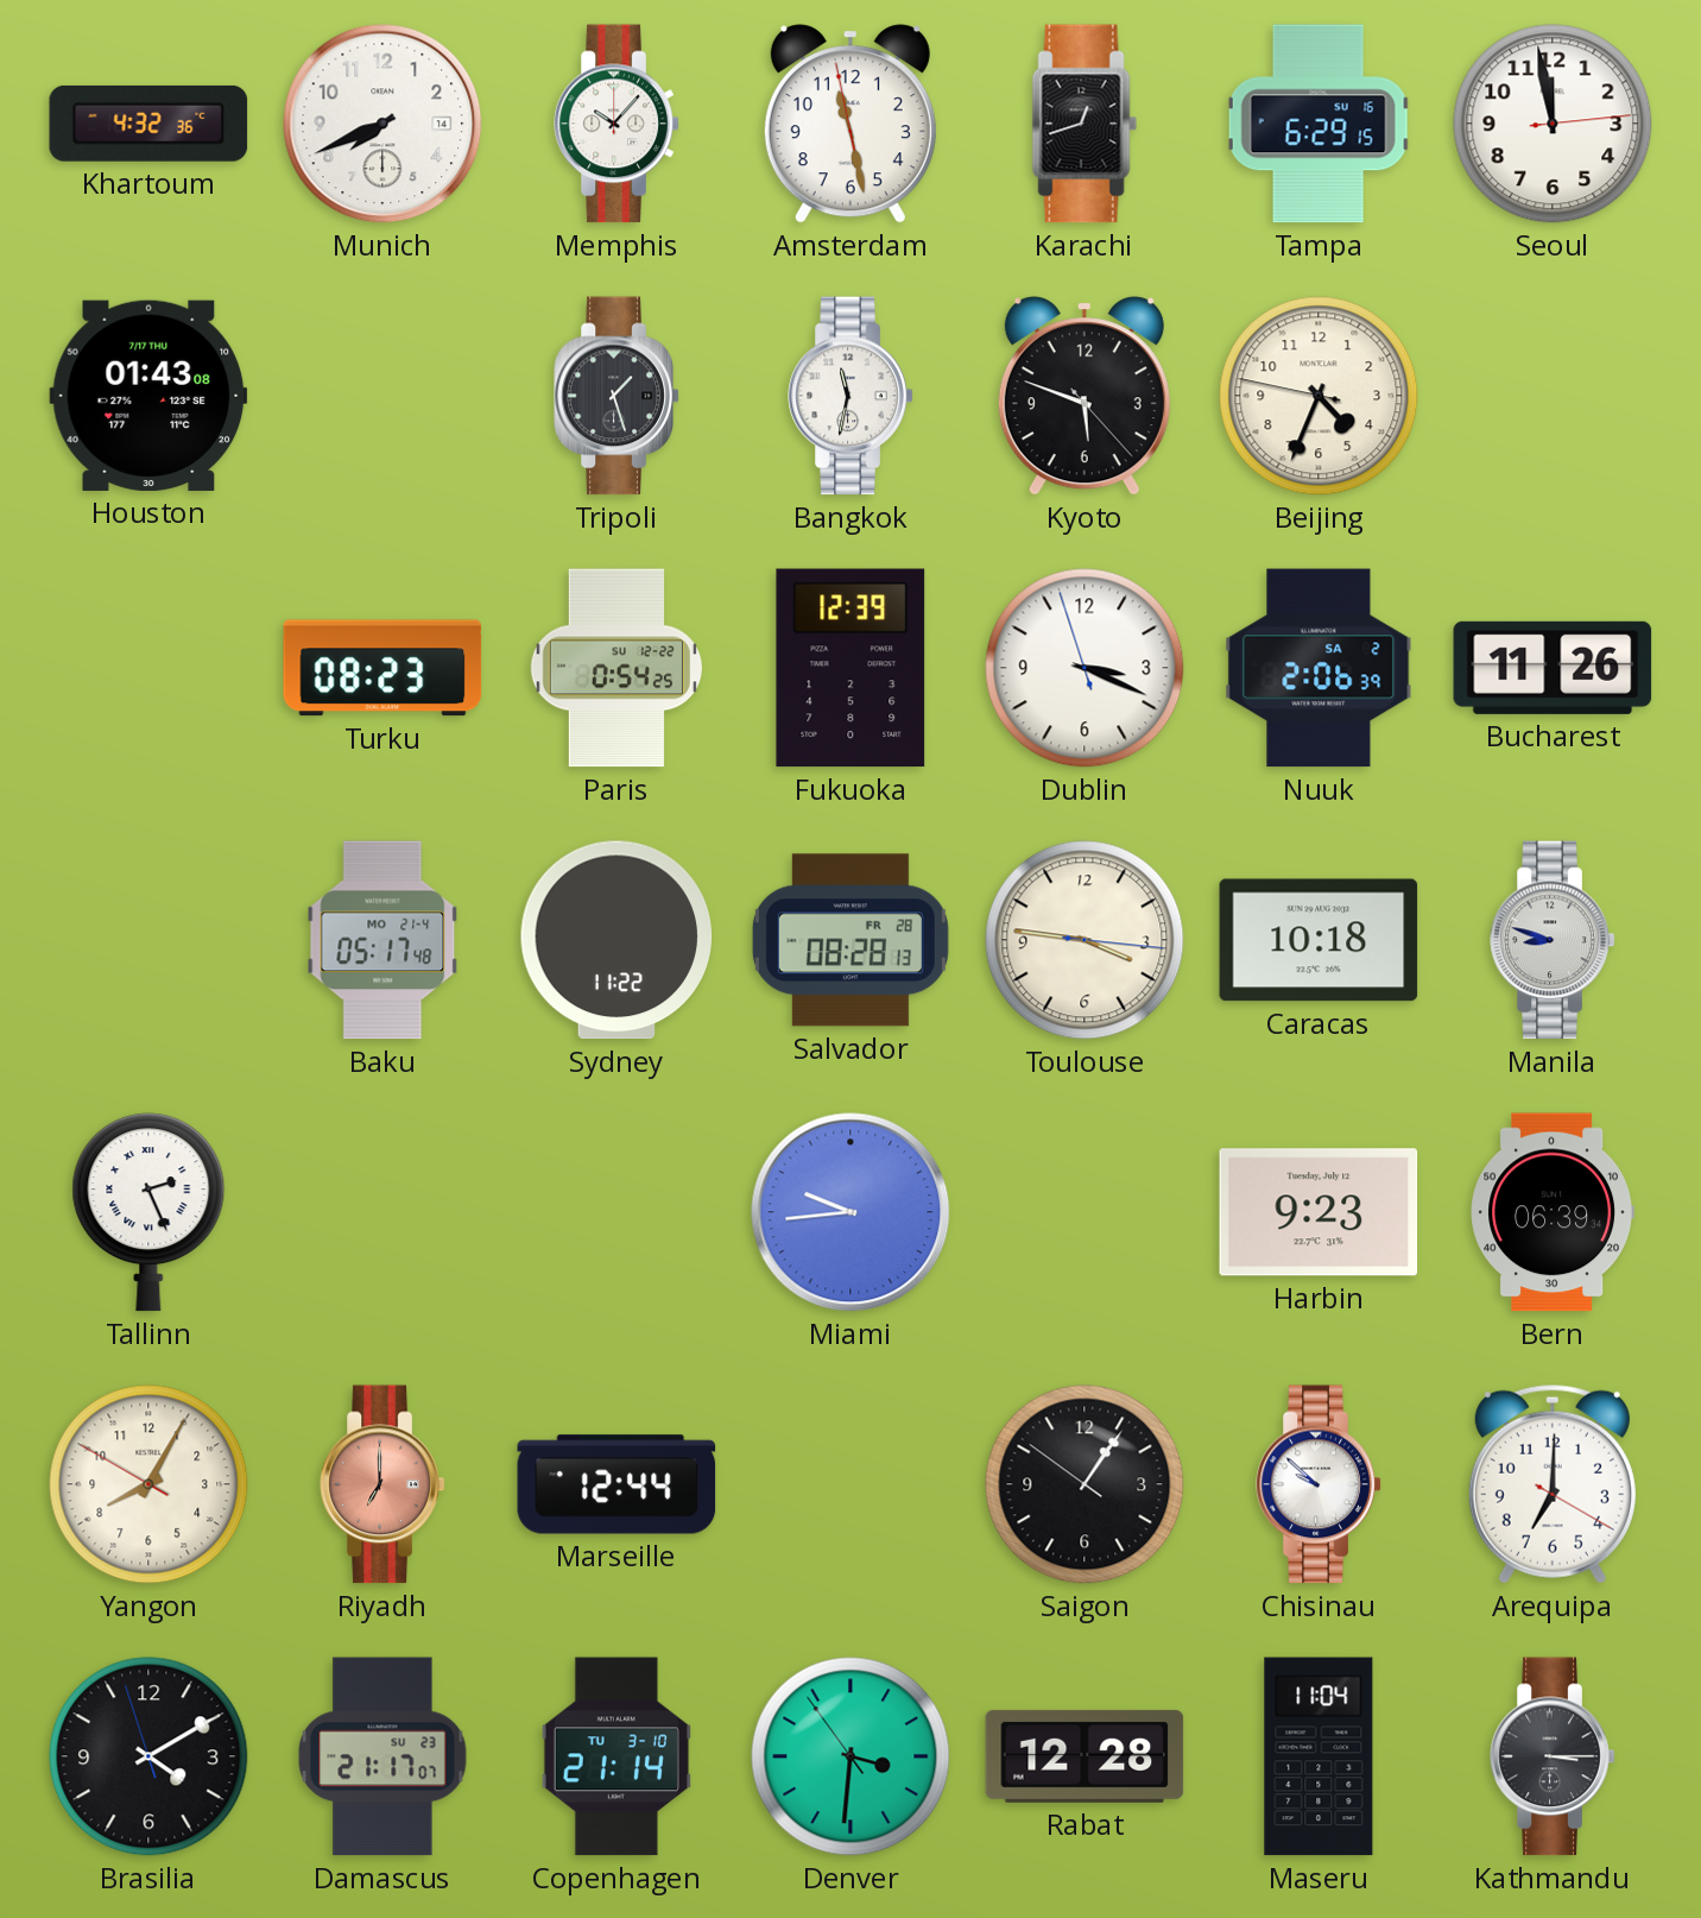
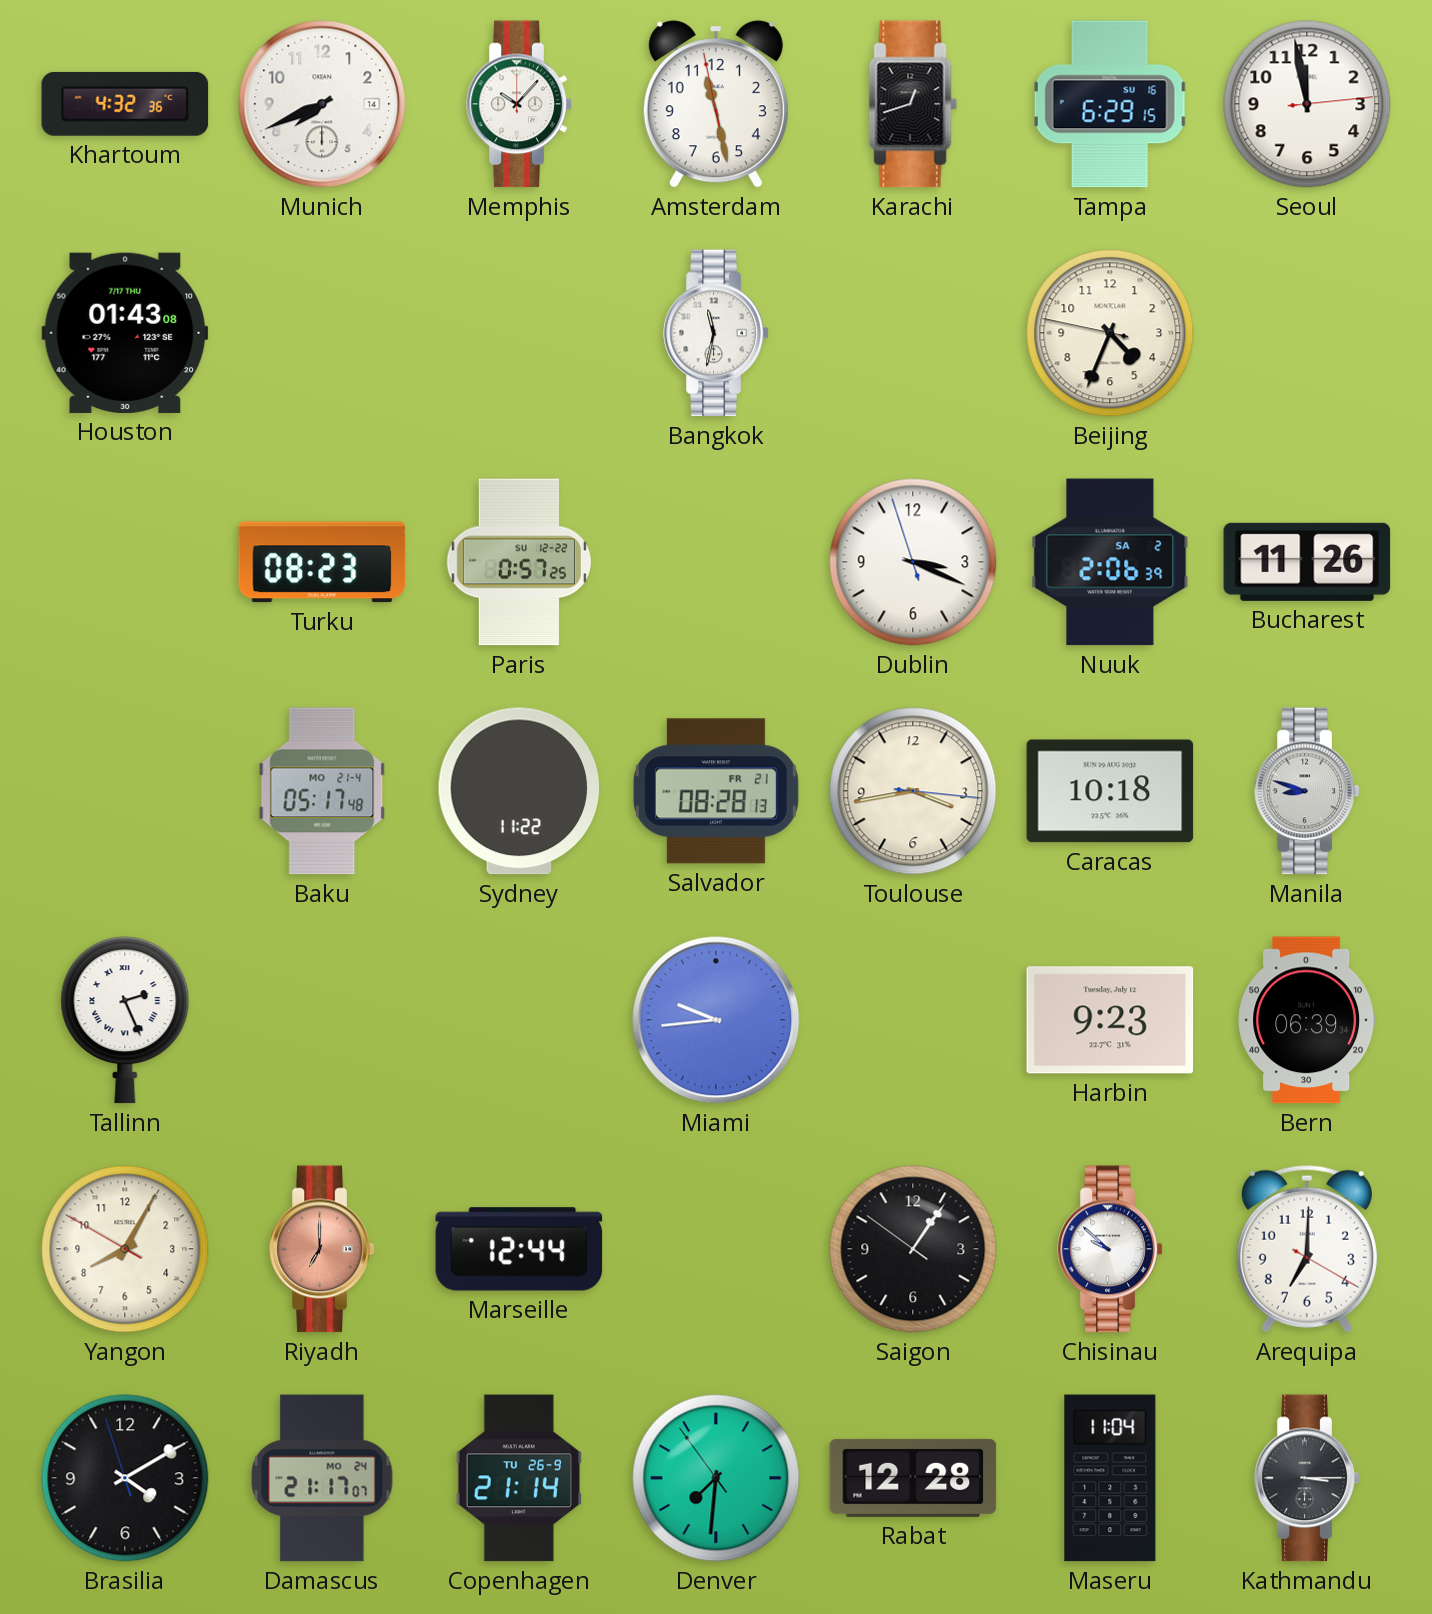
Tripoli: 1:27 -> none
Kyoto: 5:48 -> none
Paris: 0:54 -> 0:57
Fukuoka: 12:39 -> none
Salvador date: FR 28 -> FR 21
Toulouse: 3:46 -> 3:43
Damascus date: SU 23 -> MO 24
Copenhagen date: TU 3-10 -> TU 26-9
Denver: 3:30 -> 7:30
